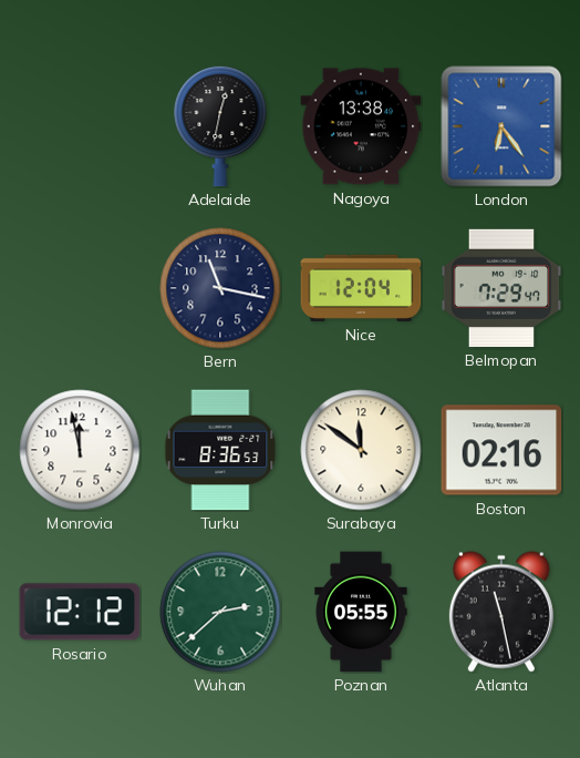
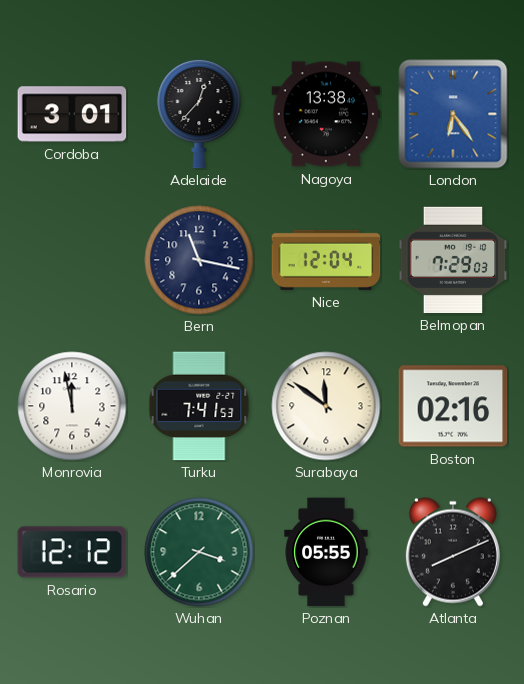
Cordoba: none -> 3:01
Adelaide: 12:32 -> 12:37
Belmopan: 7:29:47 -> 7:29:03
Turku: 8:36 -> 7:41
Wuhan: 2:38 -> 3:38
Atlanta: 11:28 -> 8:11
